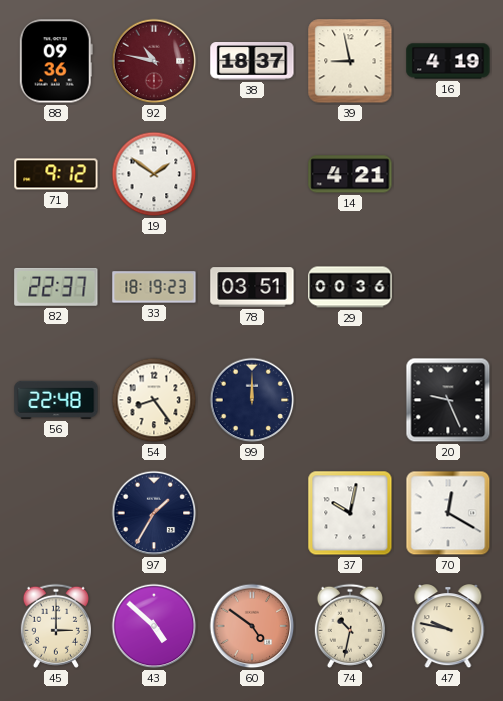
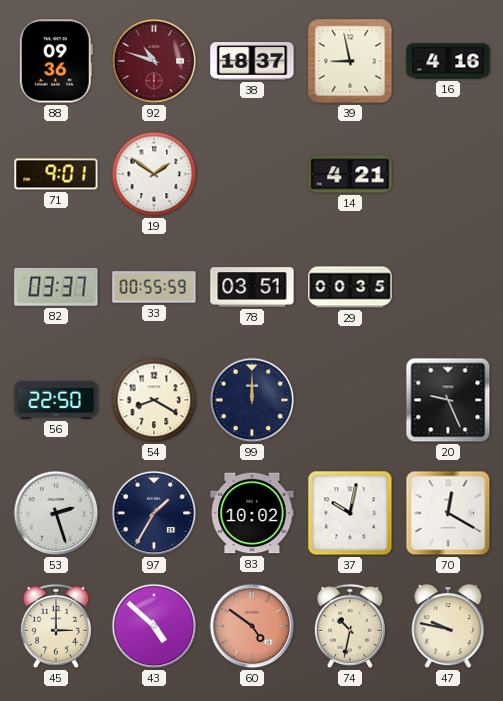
92: 10:47 -> 10:48
16: 4:19 -> 4:16
71: 9:12 -> 9:01
82: 22:37 -> 03:37
33: 18:19 -> 00:55
29: 00:36 -> 00:35
56: 22:48 -> 22:50
54: 8:24 -> 8:20
53: none -> 2:27
83: none -> 10:02
